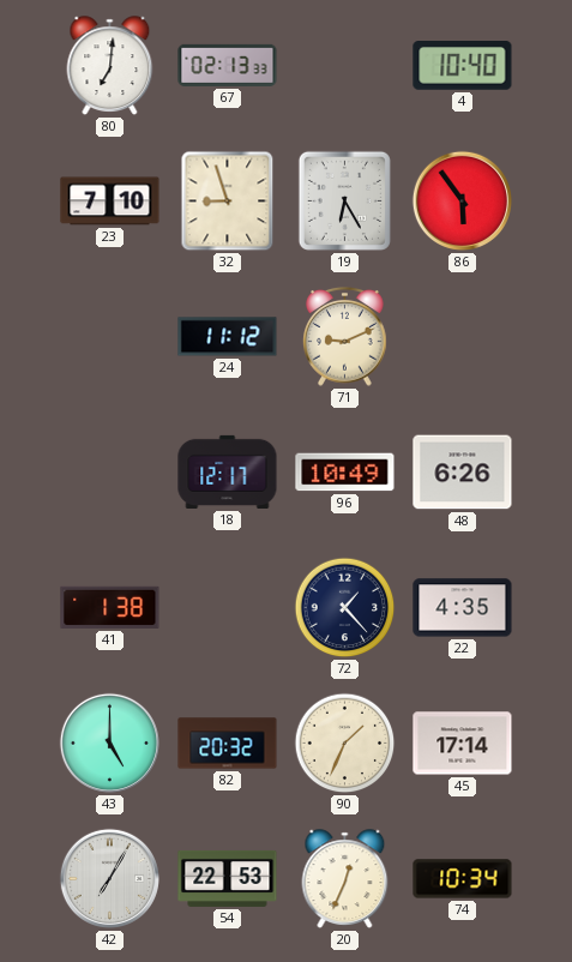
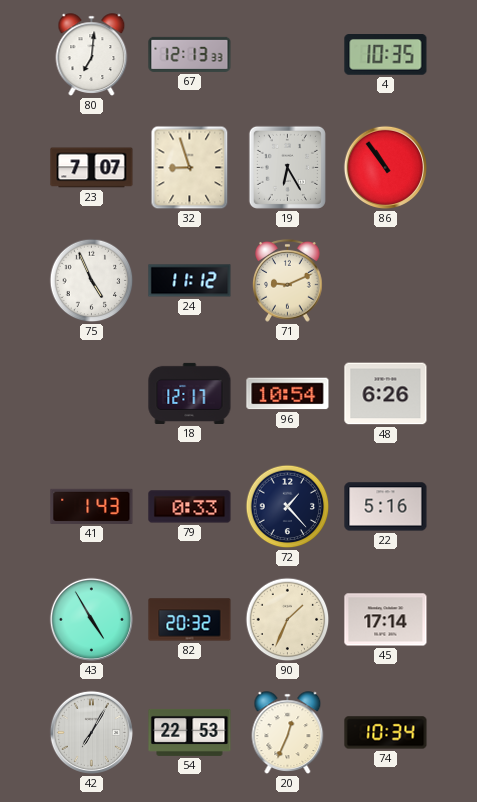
67: 02:13 -> 12:13
4: 10:40 -> 10:35
23: 7:10 -> 7:07
86: 5:54 -> 10:54
75: none -> 4:56
96: 10:49 -> 10:54
41: 1:38 -> 1:43
79: none -> 0:33
22: 4:35 -> 5:16
43: 5:00 -> 4:55
